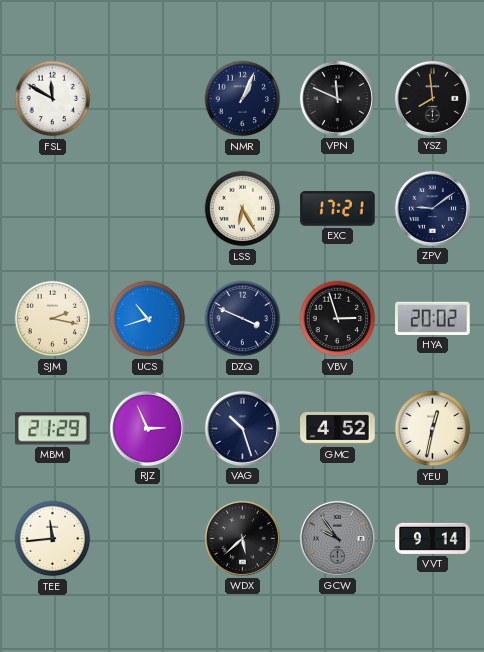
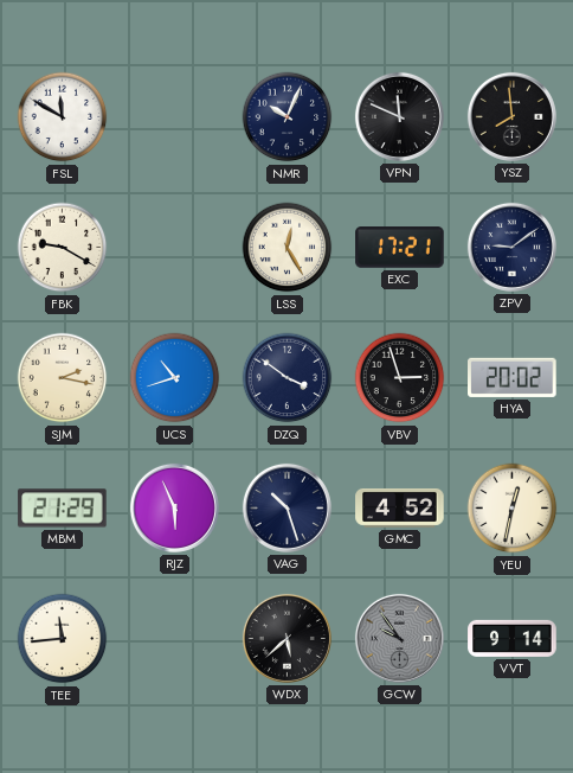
NMR: 1:04 -> 10:04
FBK: none -> 9:20
LSS: 6:25 -> 12:25
DZQ: 3:49 -> 3:51
RJZ: 2:56 -> 5:56
